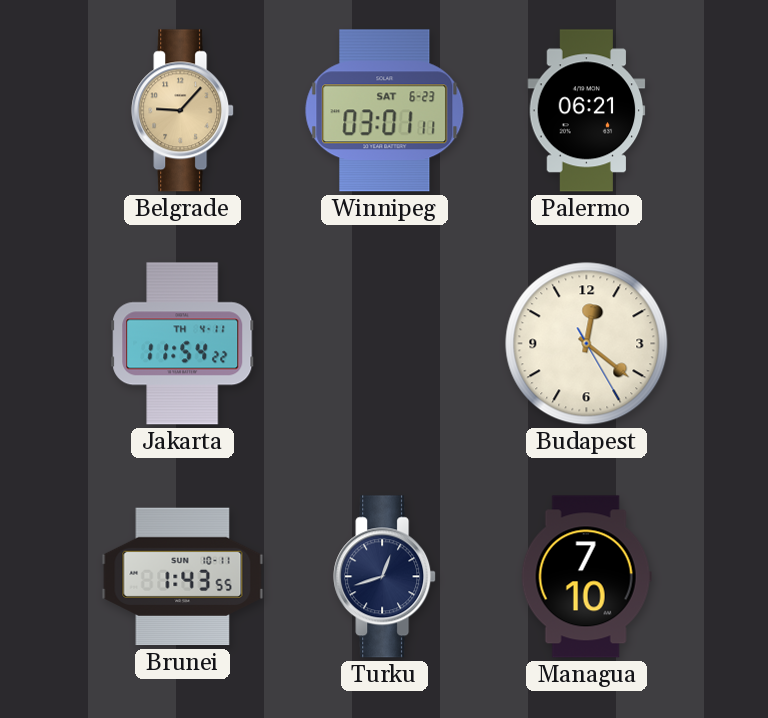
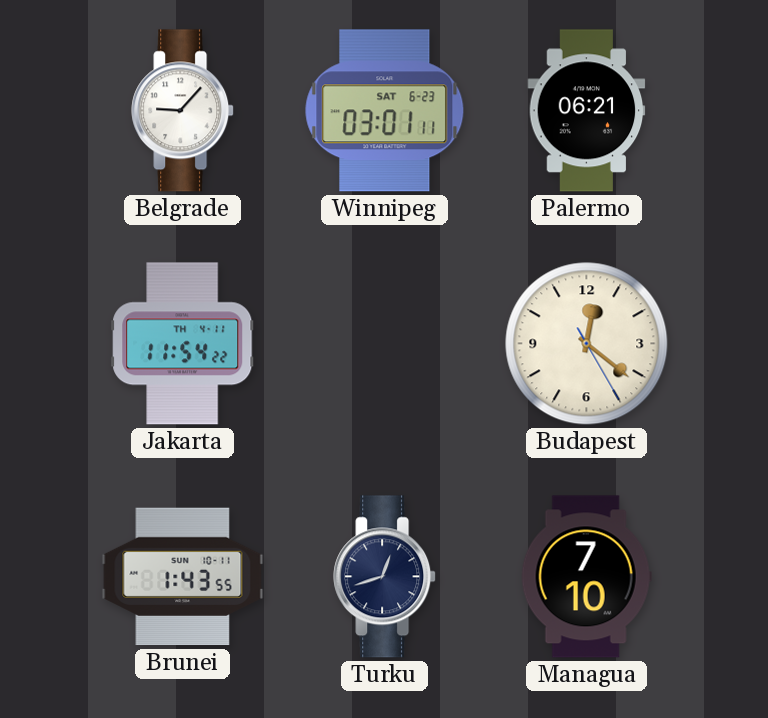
Belgrade dial: champagne -> white
